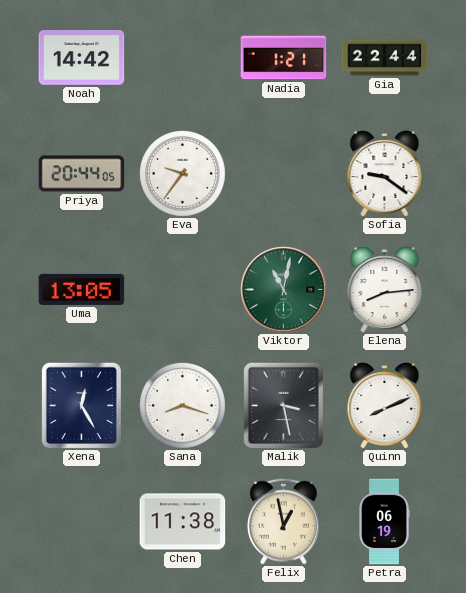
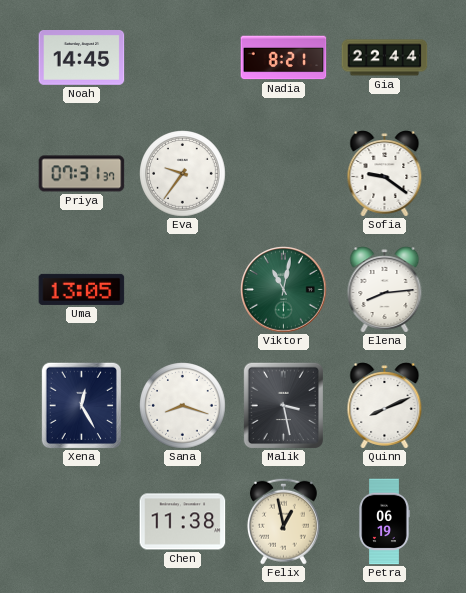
Noah: 14:42 -> 14:45
Nadia: 1:21 -> 8:21
Priya: 20:44 -> 07:31
